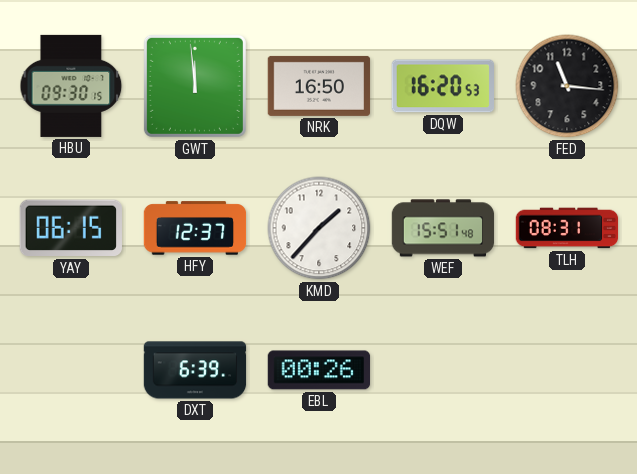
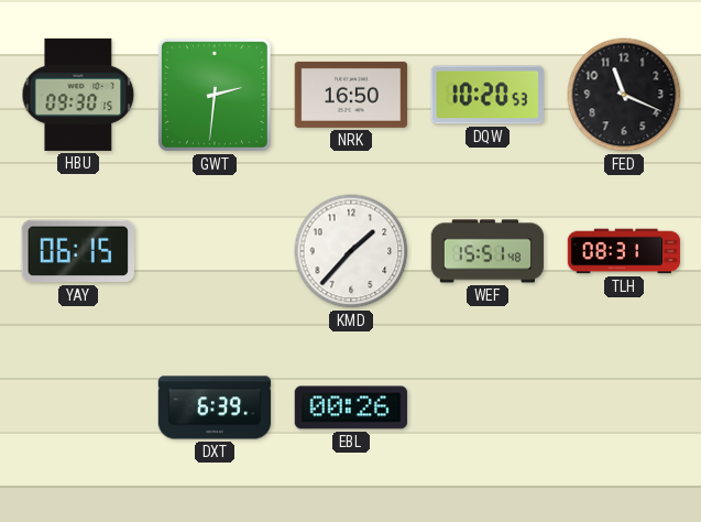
GWT: 11:59 -> 2:31
DQW: 16:20 -> 10:20
FED: 11:16 -> 11:19
HFY: 12:37 -> none
